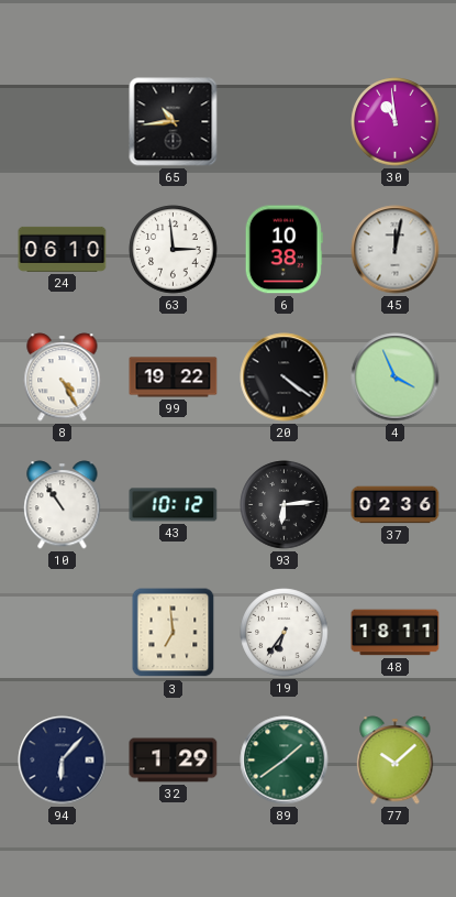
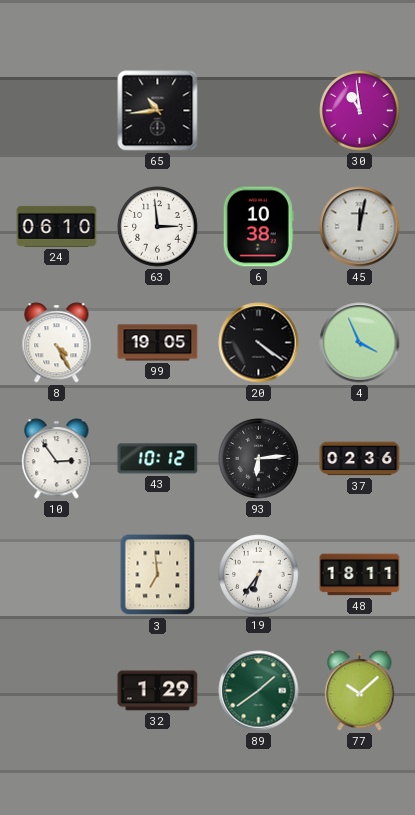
99: 19:22 -> 19:05
10: 10:54 -> 2:54
94: 6:07 -> none
